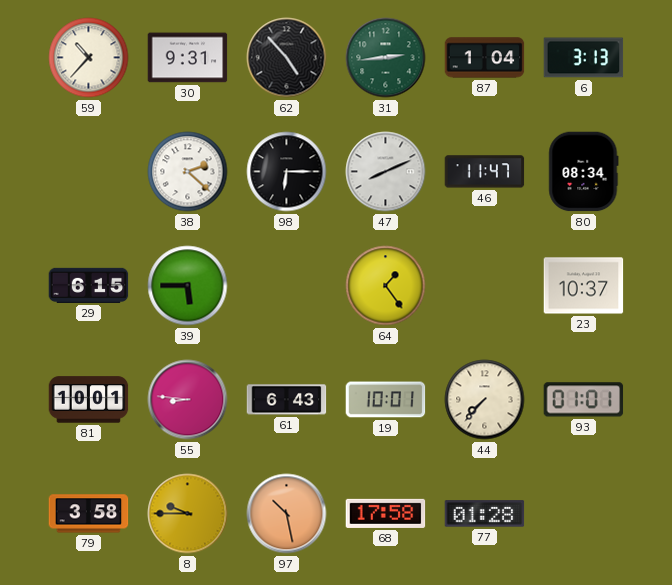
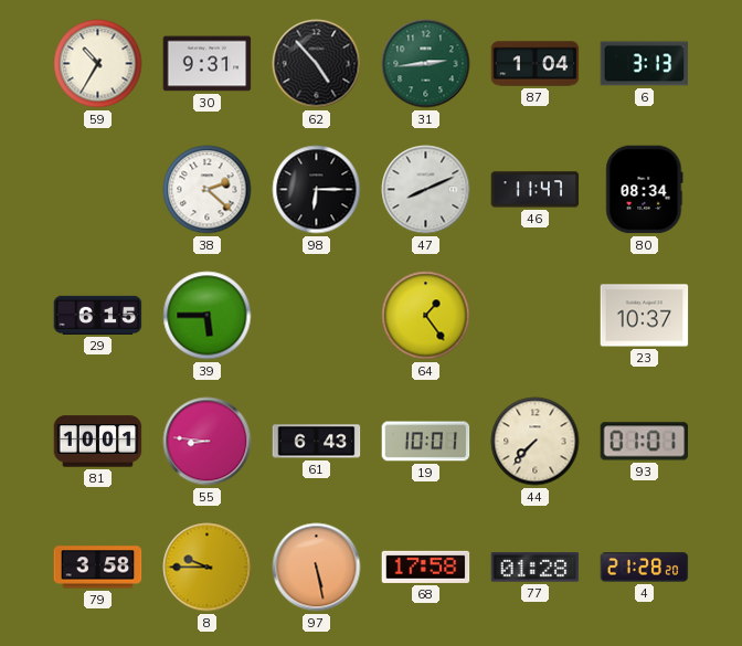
59: 10:37 -> 10:35
97: 10:28 -> 5:28
4: none -> 21:28
